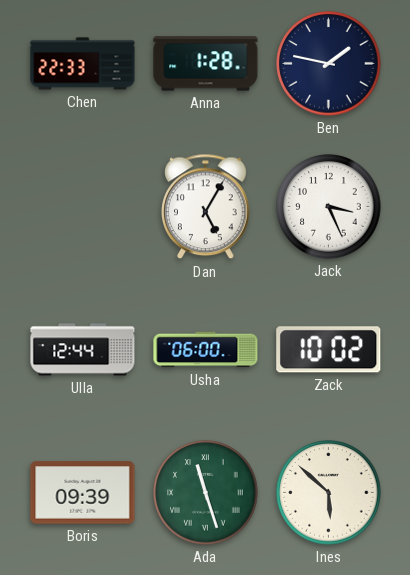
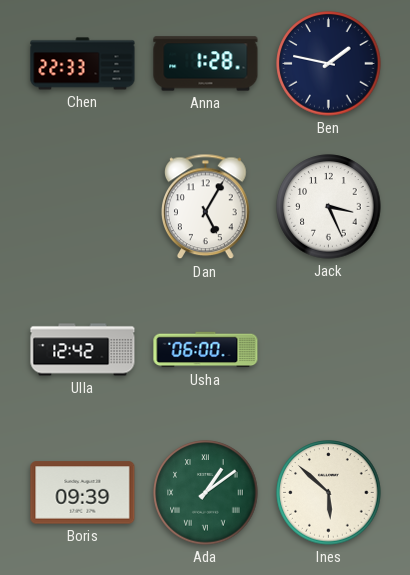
Ulla: 12:44 -> 12:42
Zack: 10:02 -> none
Ada: 11:27 -> 1:09
